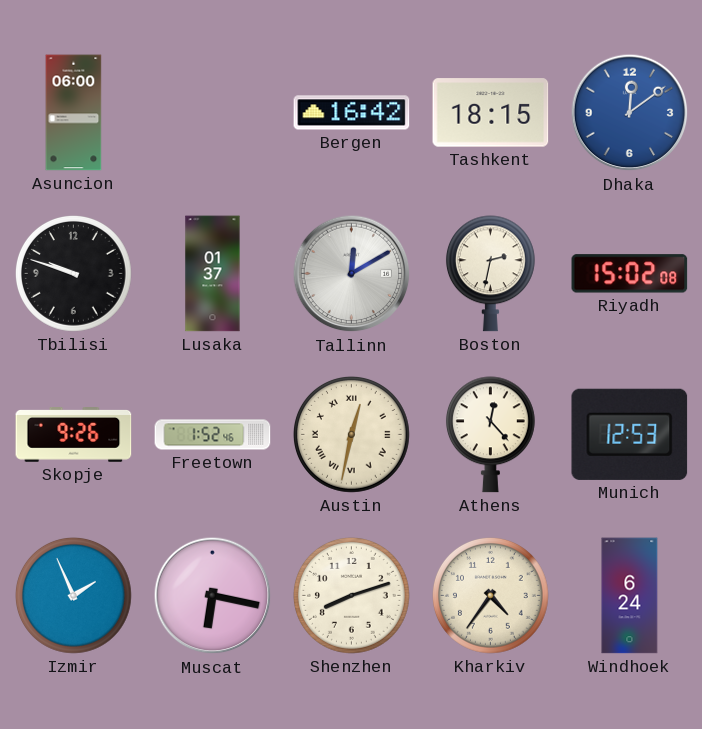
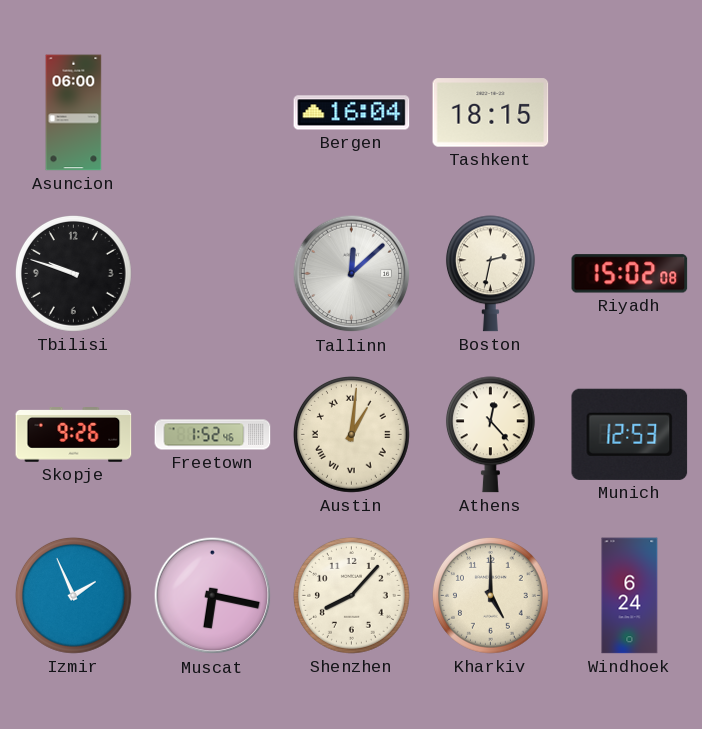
Bergen: 16:42 -> 16:04
Dhaka: 12:09 -> none
Lusaka: 01:37 -> none
Tallinn: 12:10 -> 12:08
Austin: 12:32 -> 1:01
Shenzhen: 8:12 -> 8:07
Kharkiv: 4:36 -> 5:00
